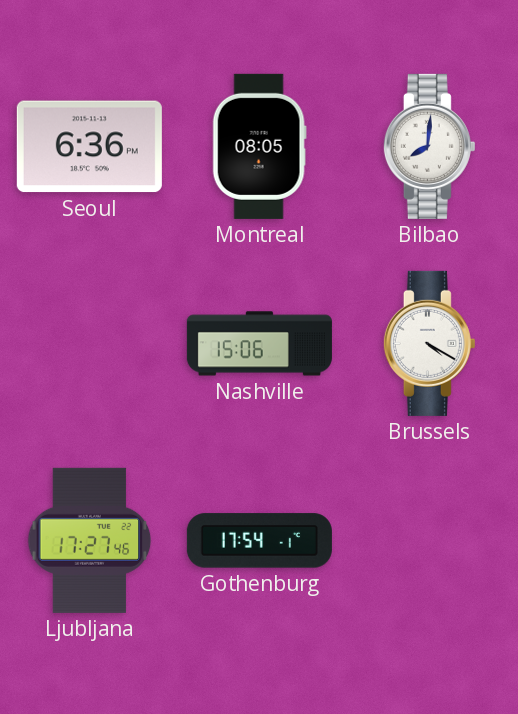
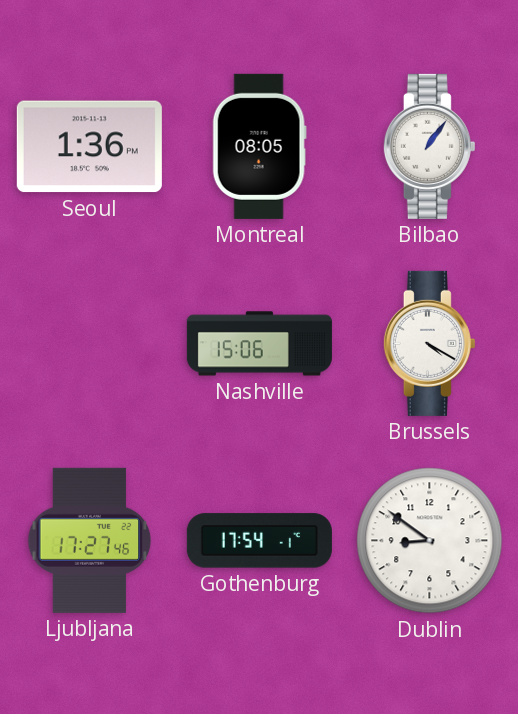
Seoul: 6:36 -> 1:36
Bilbao: 8:01 -> 1:06
Dublin: none -> 8:51
